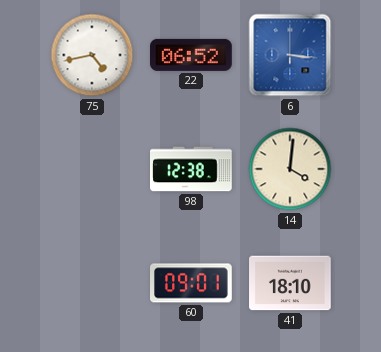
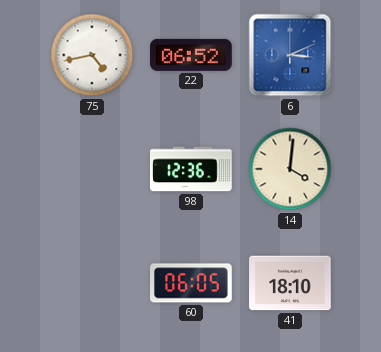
6: 3:16 -> 3:11
98: 12:38 -> 12:36
60: 09:01 -> 06:05
